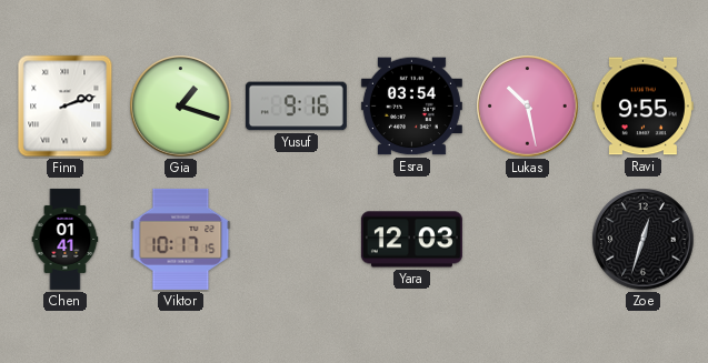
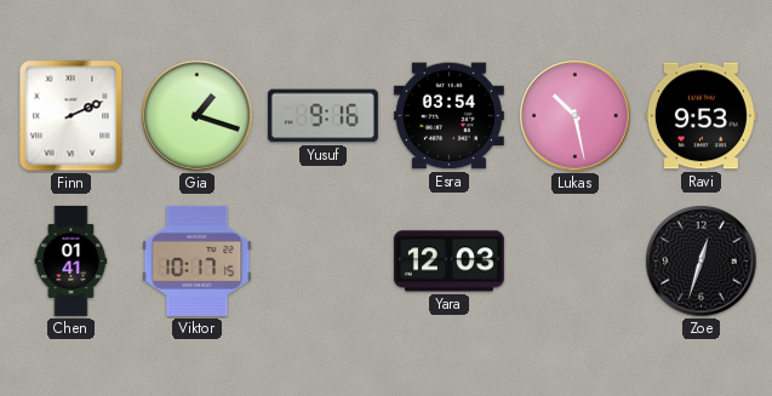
Finn: 2:12 -> 2:11
Ravi: 9:55 -> 9:53
